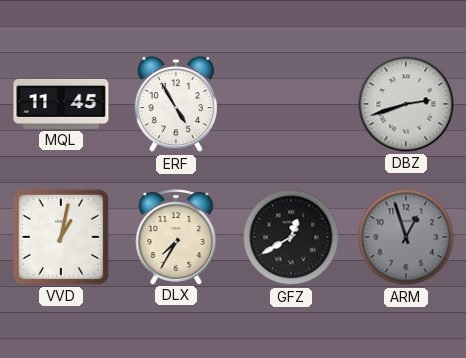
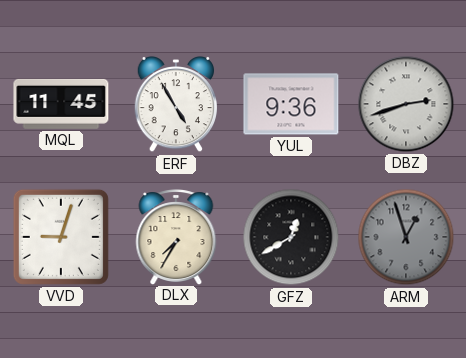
YUL: none -> 9:36
VVD: 1:02 -> 9:03
